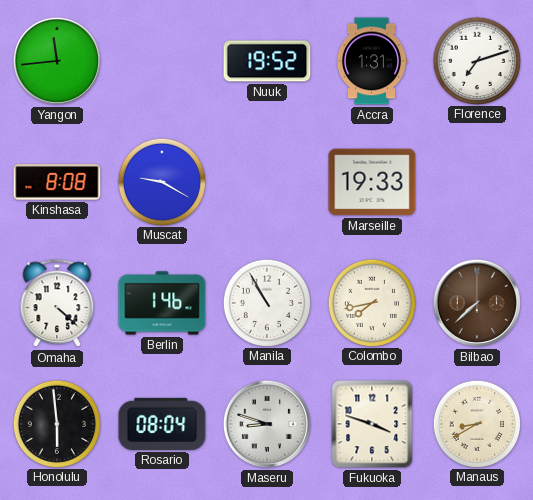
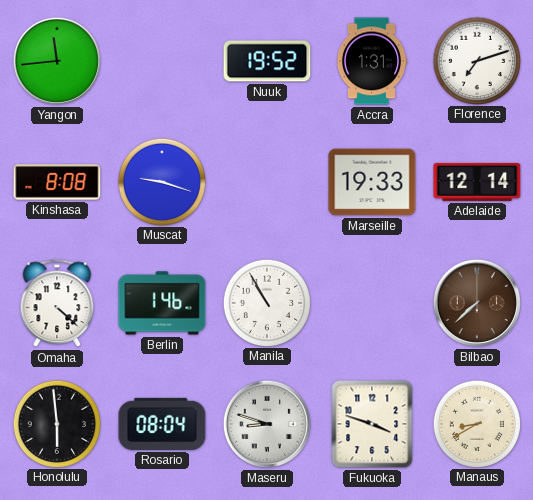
Muscat: 9:20 -> 9:18
Adelaide: none -> 12:14
Colombo: 7:43 -> none
